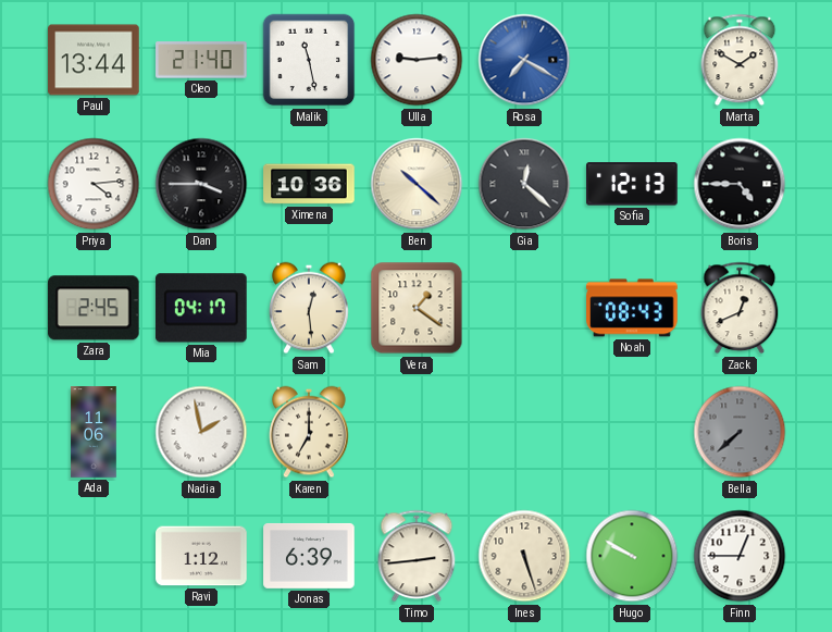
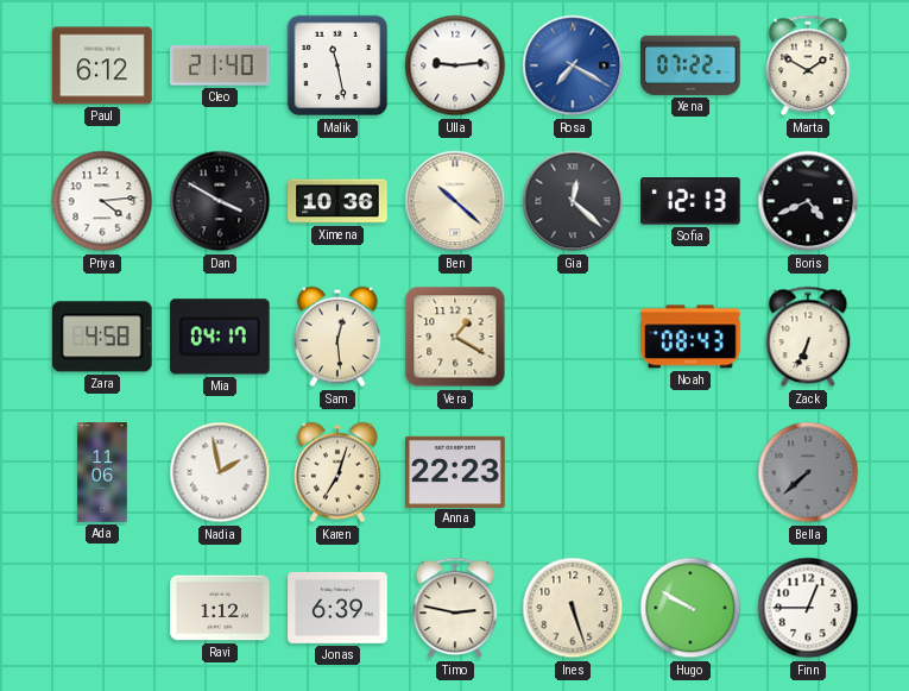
Paul: 13:44 -> 6:12
Xena: none -> 07:22
Dan: 3:45 -> 3:50
Boris: 4:45 -> 4:41
Zara: 2:45 -> 4:58
Vera: 1:21 -> 1:20
Zack: 12:41 -> 6:34
Karen: 7:00 -> 7:03
Anna: none -> 22:23
Timo: 2:44 -> 2:47
